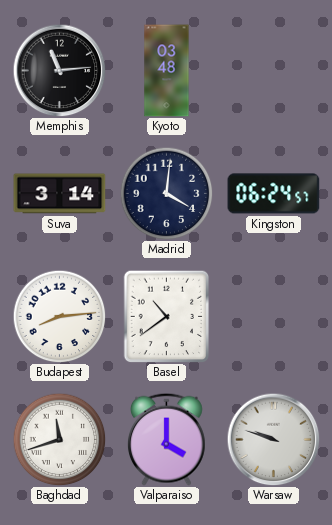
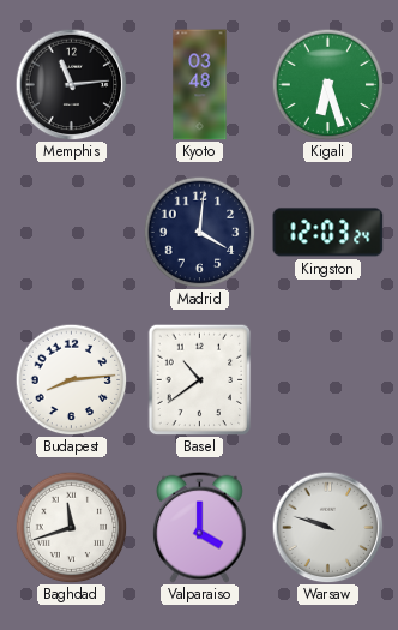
Kigali: none -> 6:27
Suva: 3:14 -> none
Kingston: 06:24 -> 12:03
